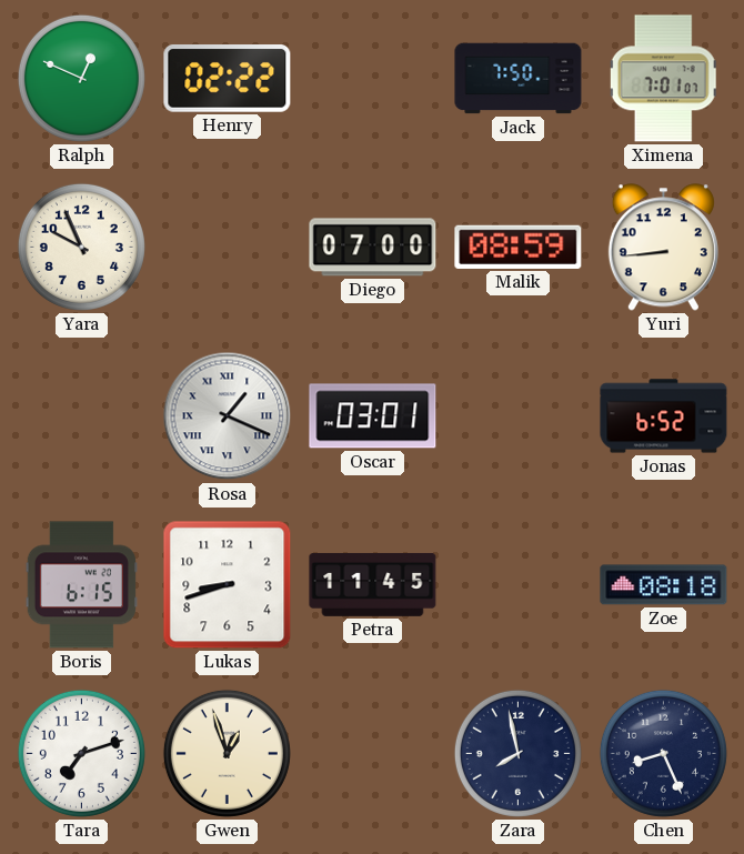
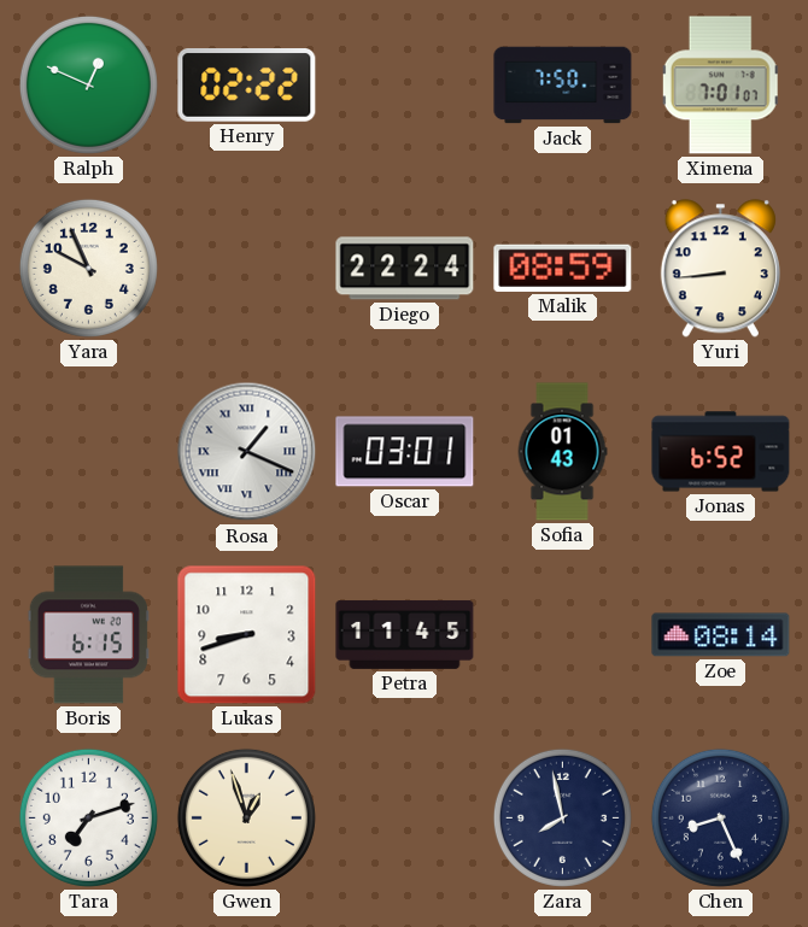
Diego: 07:00 -> 22:24
Sofia: none -> 01:43
Zoe: 08:18 -> 08:14
